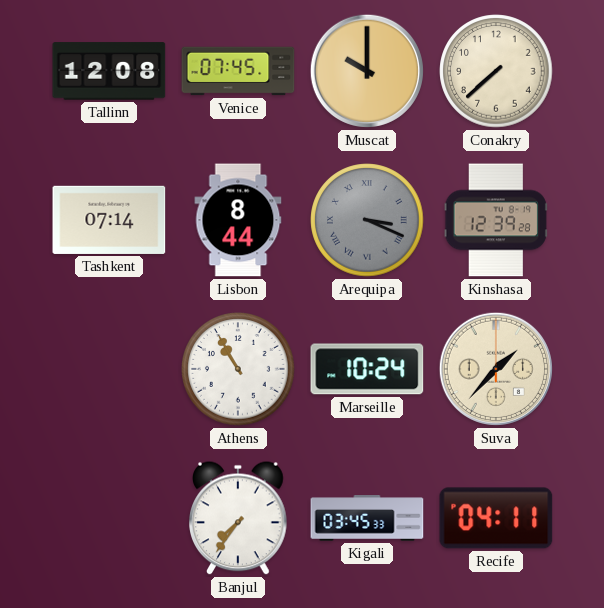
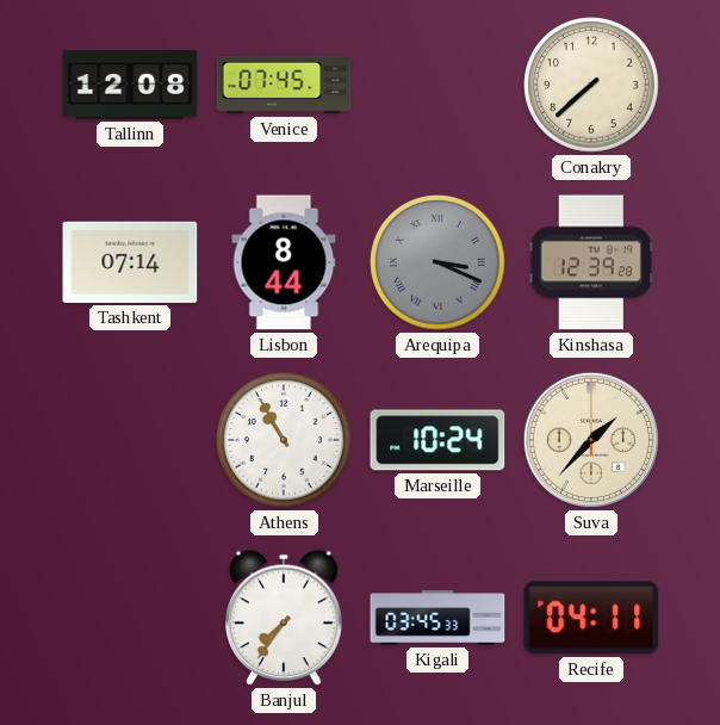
Muscat: 10:00 -> none
